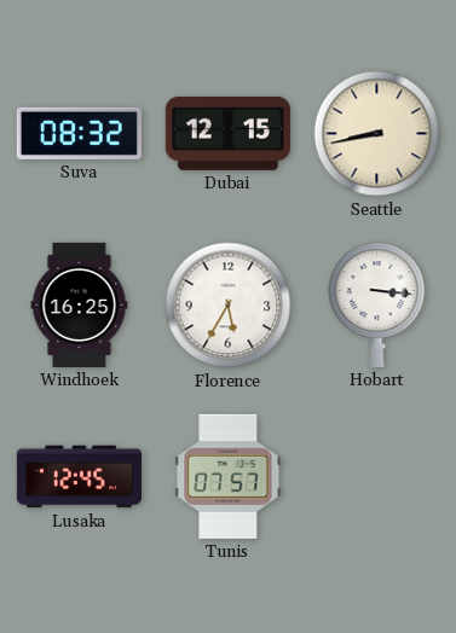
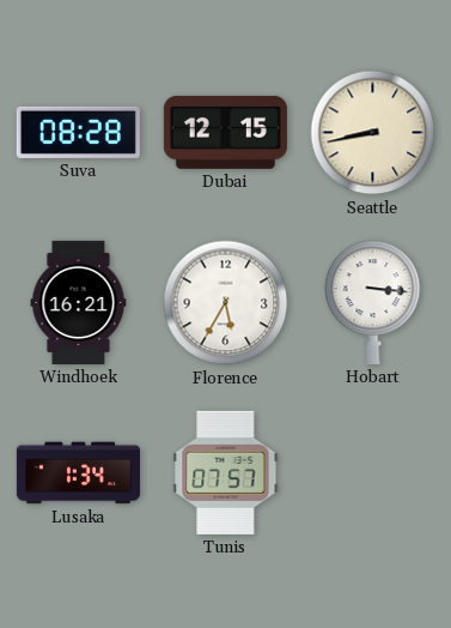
Suva: 08:32 -> 08:28
Windhoek: 16:25 -> 16:21
Lusaka: 12:45 -> 1:34
